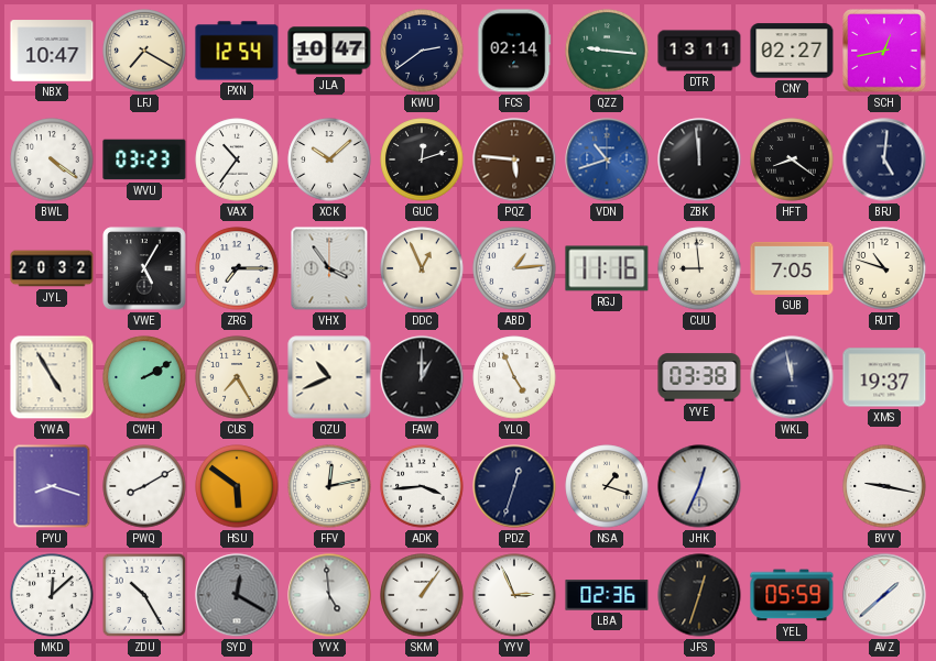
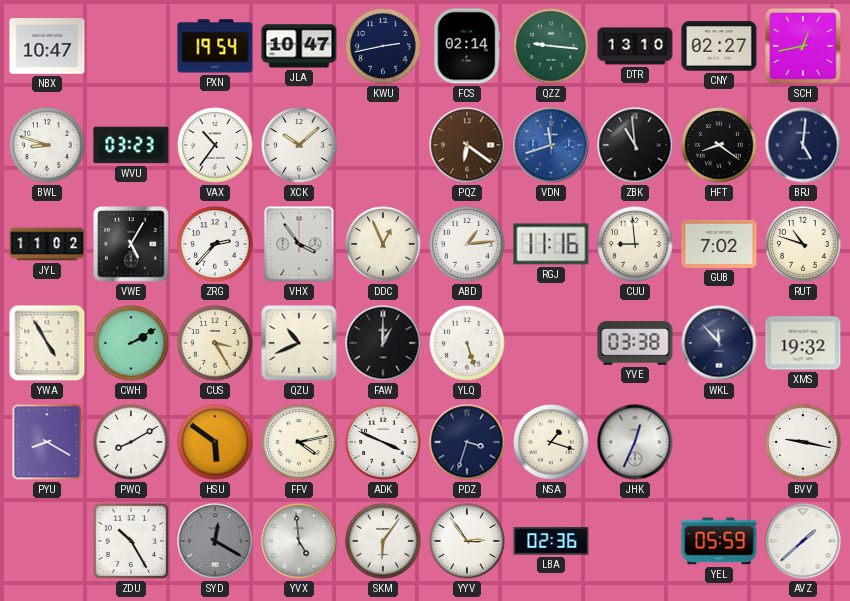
LFJ: 7:20 -> none
PXN: 12:54 -> 19:54
KWU: 2:39 -> 2:43
DTR: 13:11 -> 13:10
BWL: 4:21 -> 8:48
GUC: 12:12 -> none
PQZ: 5:46 -> 6:21
VDN: 10:42 -> 11:42
ZBK: 11:59 -> 10:59
JYL: 20:32 -> 11:02
ZRG: 7:15 -> 2:37
GUB: 7:05 -> 7:02
CUS: 7:25 -> 3:25
YLQ: 4:56 -> 5:27
WKL: 11:58 -> 11:53
XMS: 19:37 -> 19:32
PYU: 8:18 -> 8:20
FFV: 12:13 -> 4:13
ADK: 3:44 -> 3:49
PDZ: 12:33 -> 3:33
MKD: 12:08 -> none
SKM: 1:06 -> 6:06
YYV: 2:56 -> 2:54
JFS: 12:33 -> none
